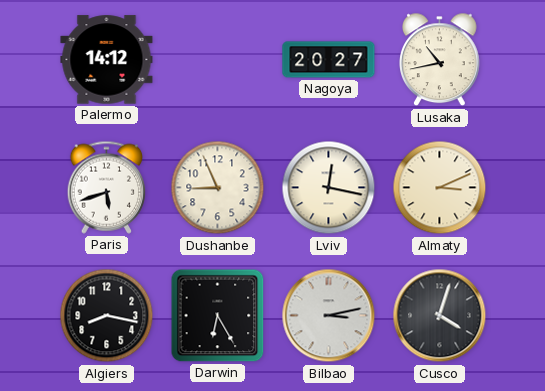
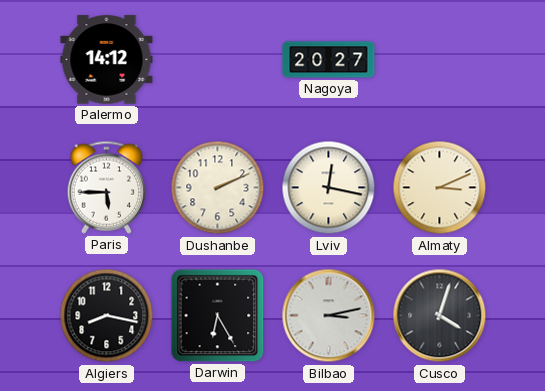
Lusaka: 10:43 -> none
Paris: 5:42 -> 5:45
Dushanbe: 8:56 -> 2:11
